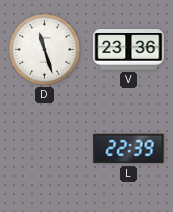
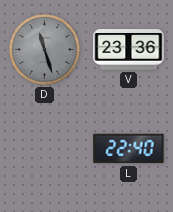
D dial: white -> grey
L: 22:39 -> 22:40
